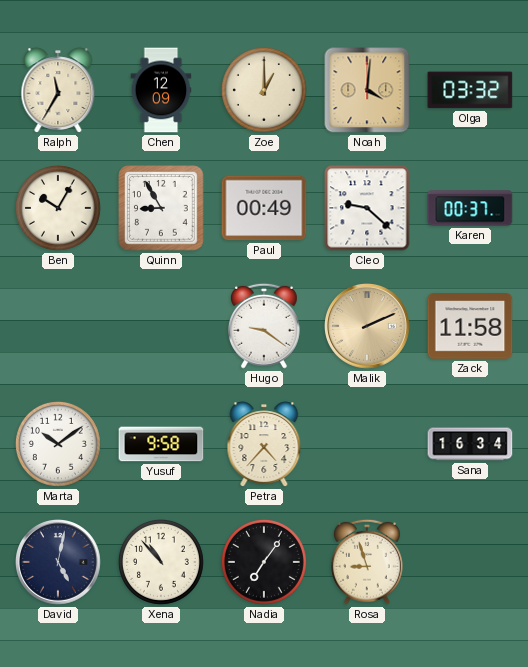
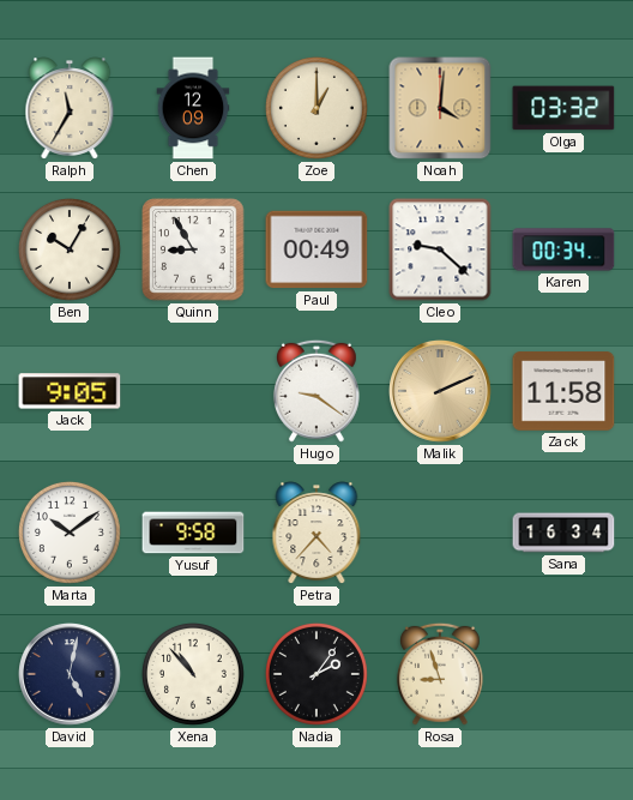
Karen: 00:37 -> 00:34
Jack: none -> 9:05
Nadia: 7:06 -> 2:06
